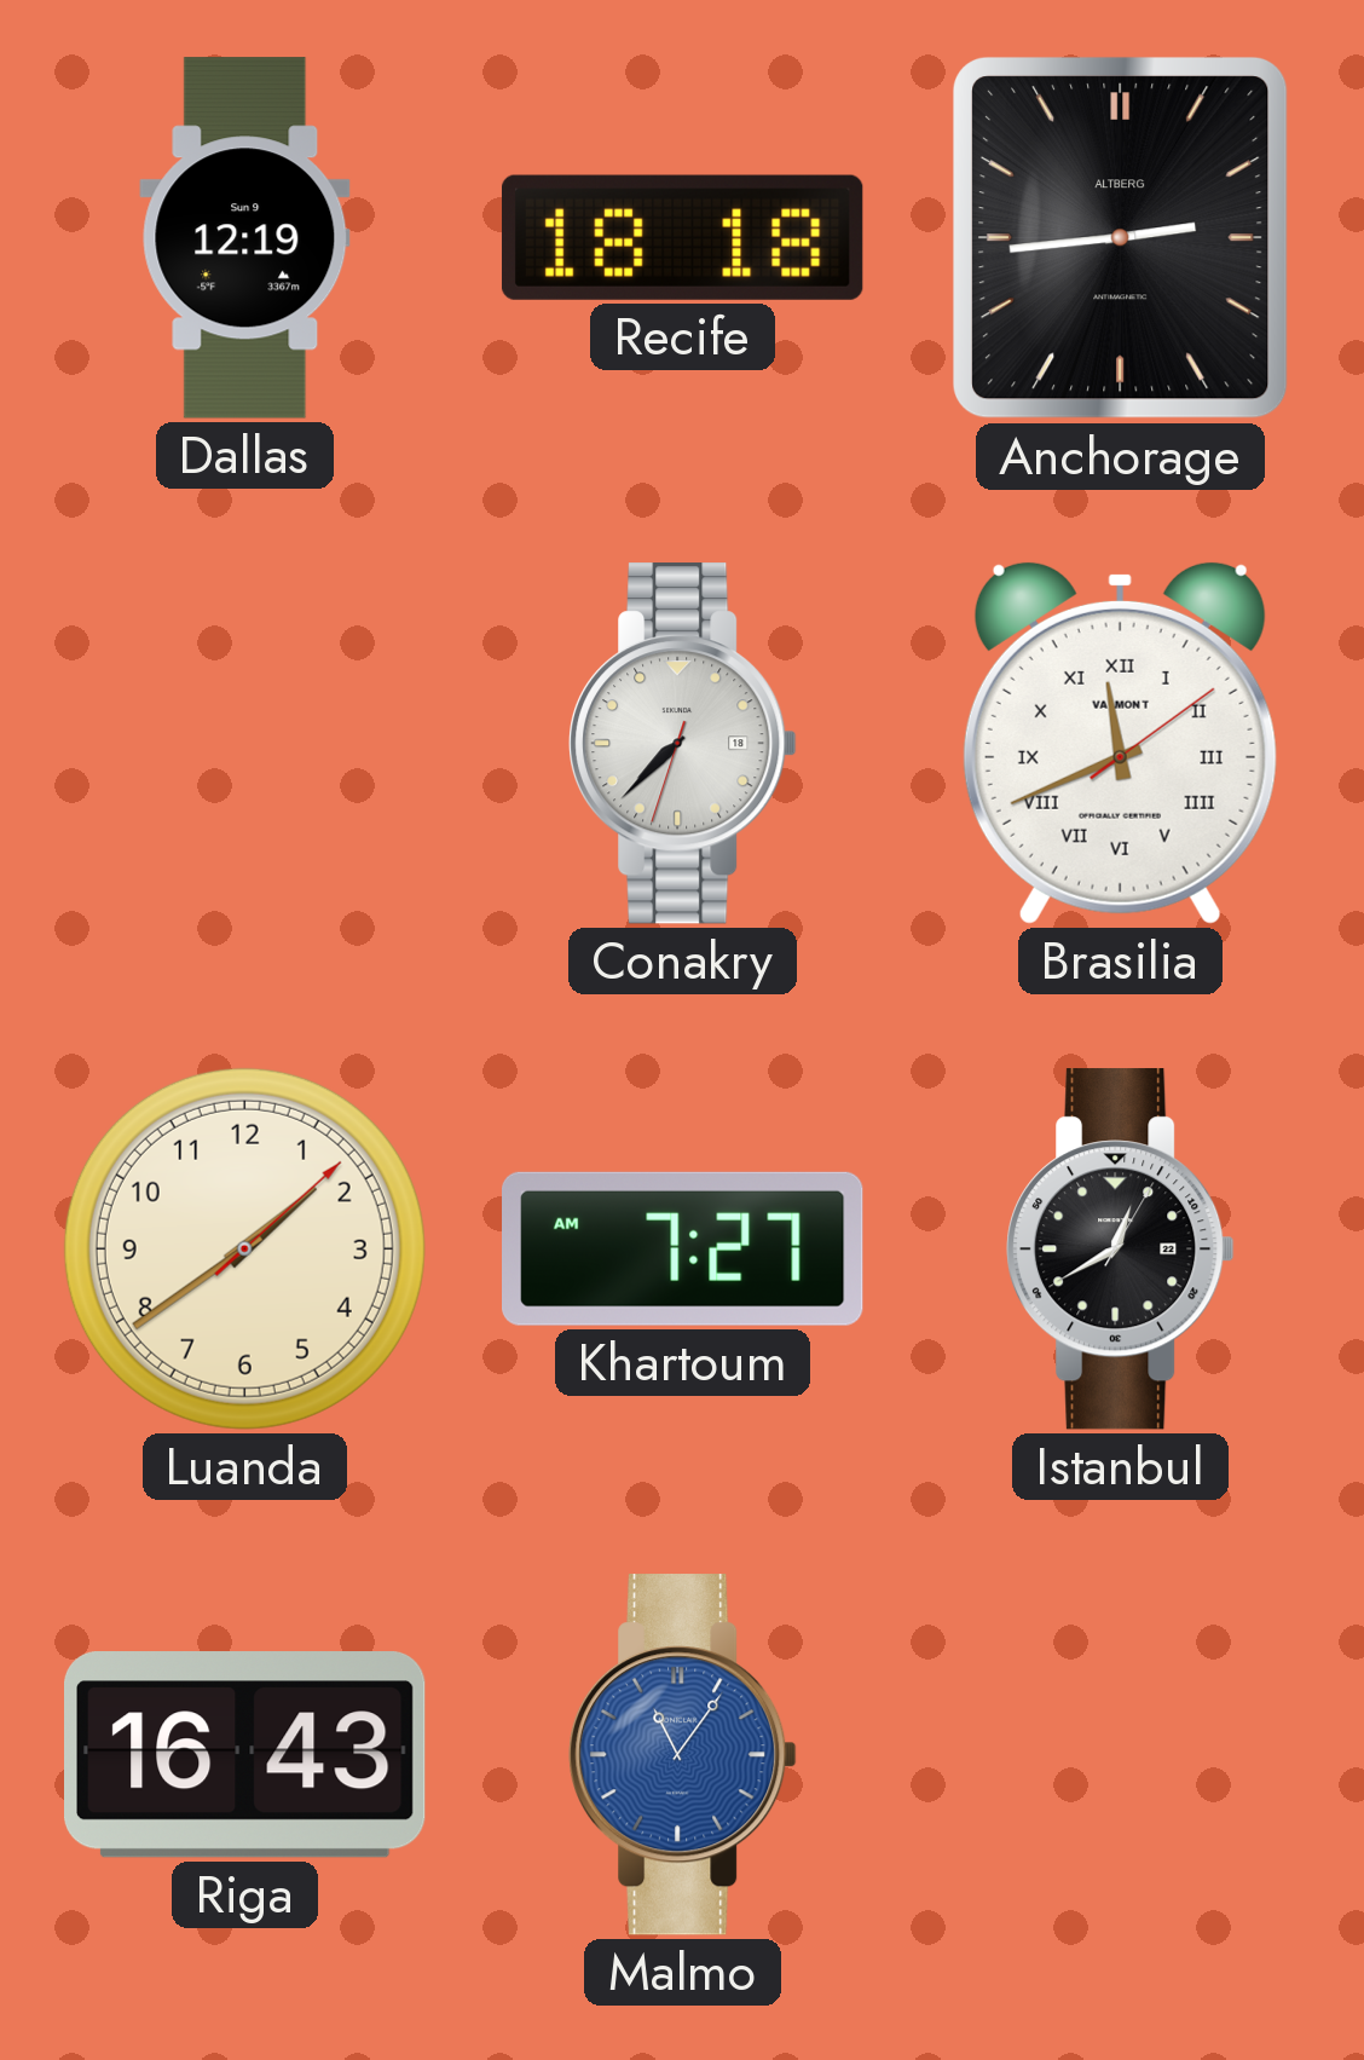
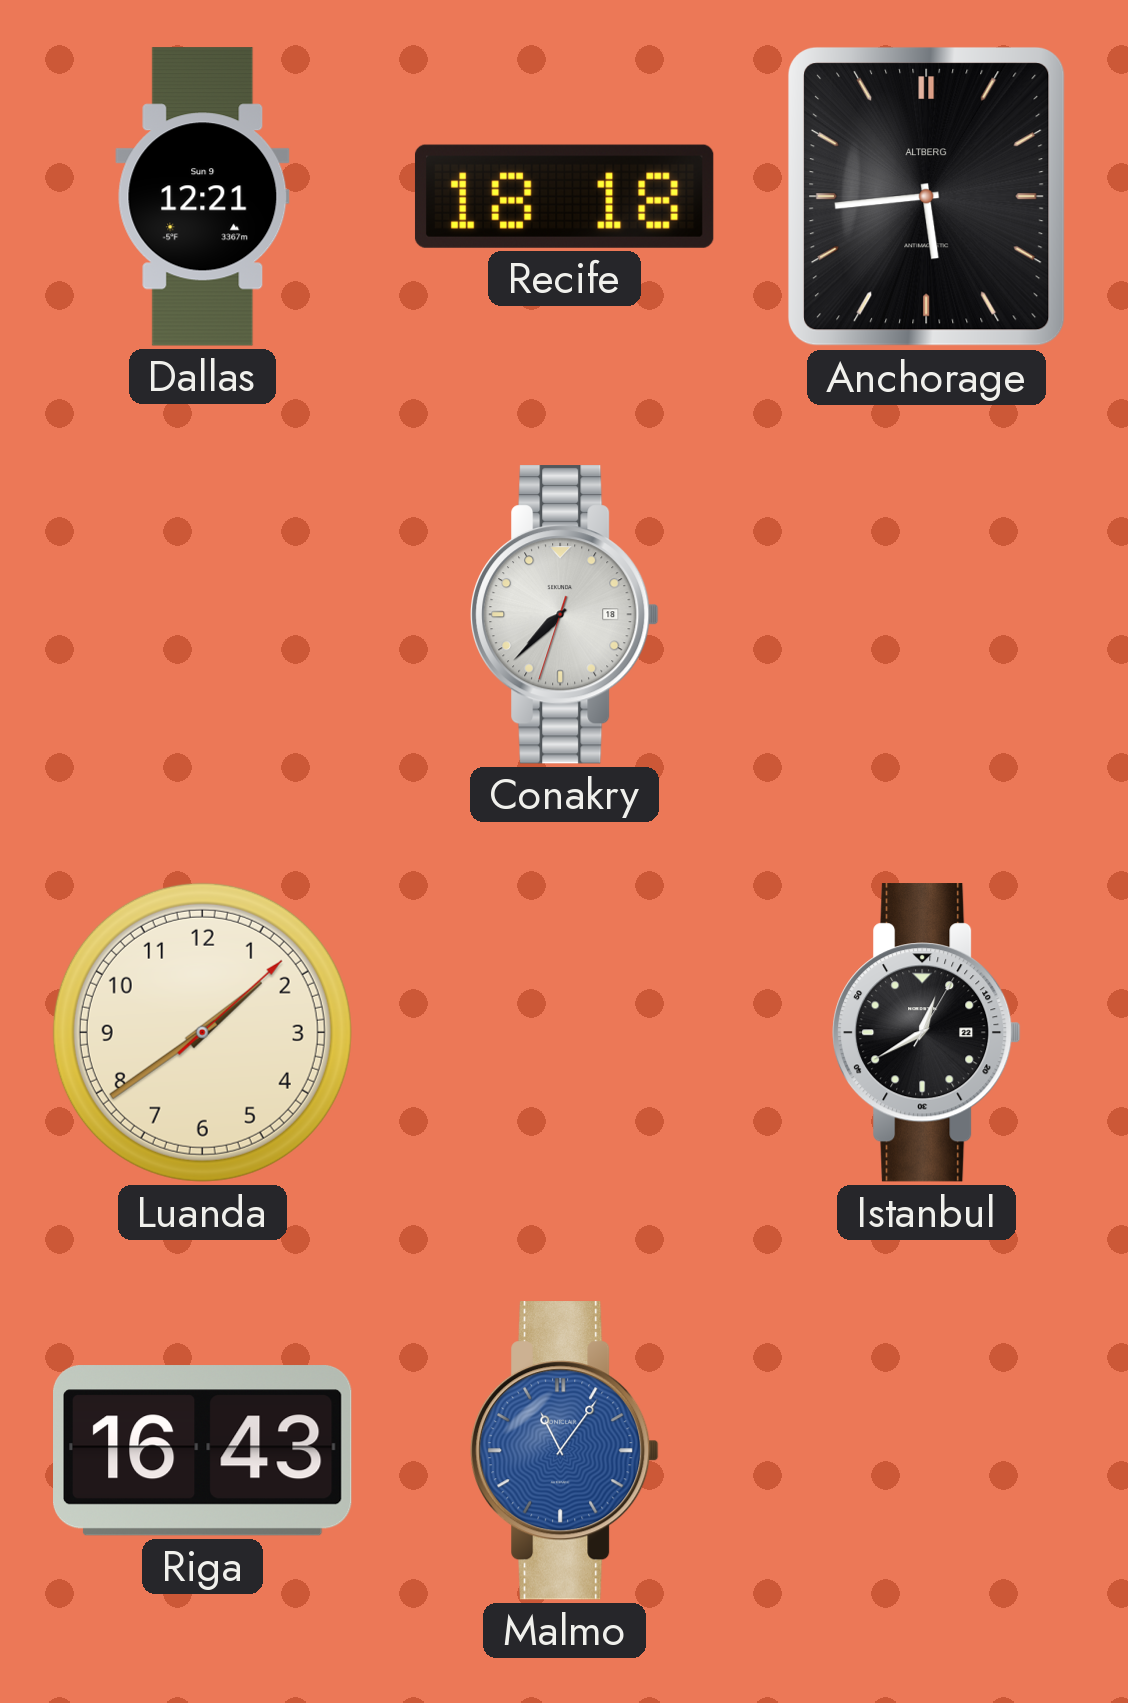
Dallas: 12:19 -> 12:21
Anchorage: 2:44 -> 5:44
Brasilia: 11:41 -> none
Khartoum: 7:27 -> none
